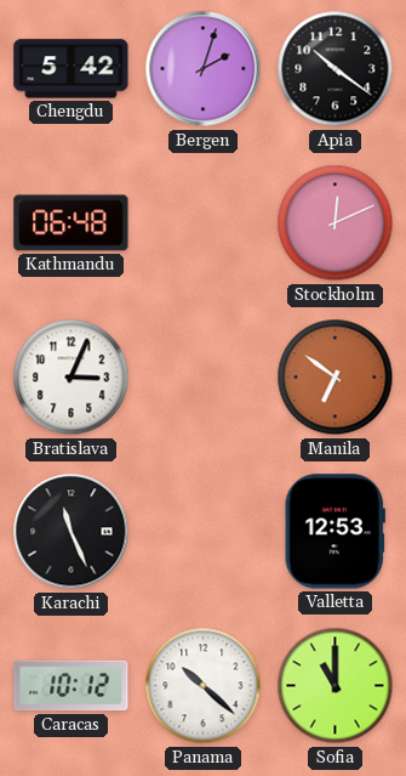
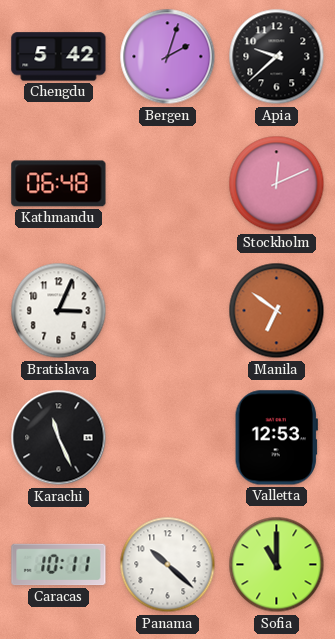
Apia: 10:21 -> 9:38
Caracas: 10:12 -> 10:11
